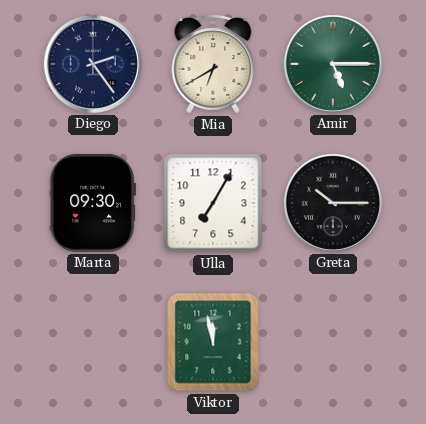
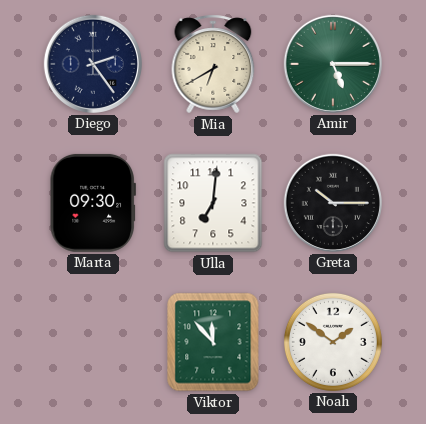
Ulla: 7:05 -> 7:01
Viktor: 11:58 -> 11:53
Noah: none -> 1:51
